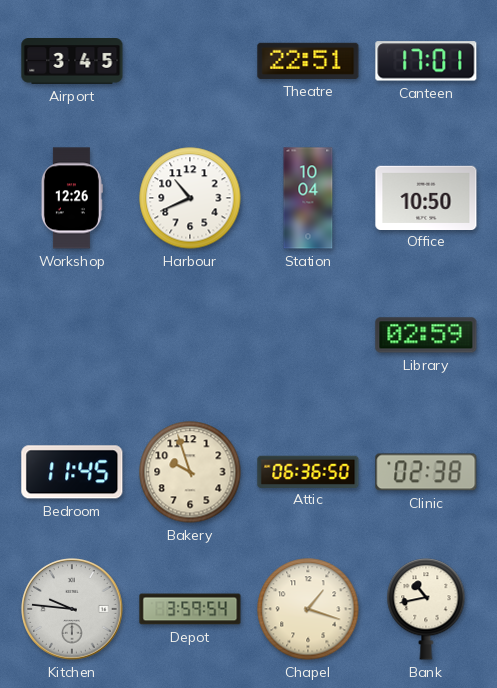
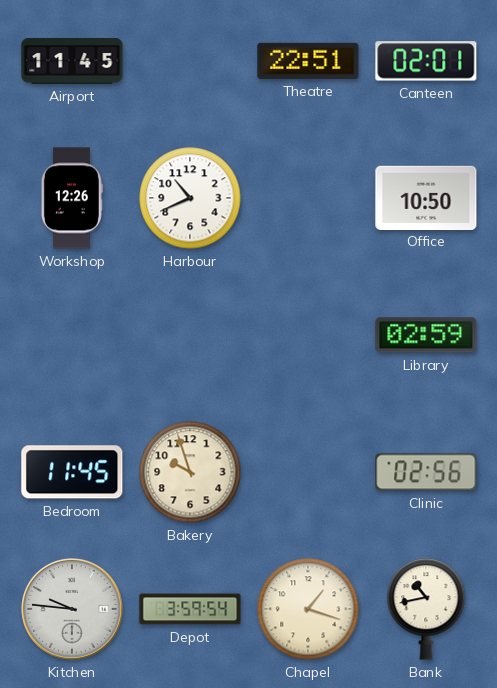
Airport: 3:45 -> 11:45
Canteen: 17:01 -> 02:01
Station: 10:04 -> none
Attic: 06:36 -> none
Clinic: 02:38 -> 02:56
